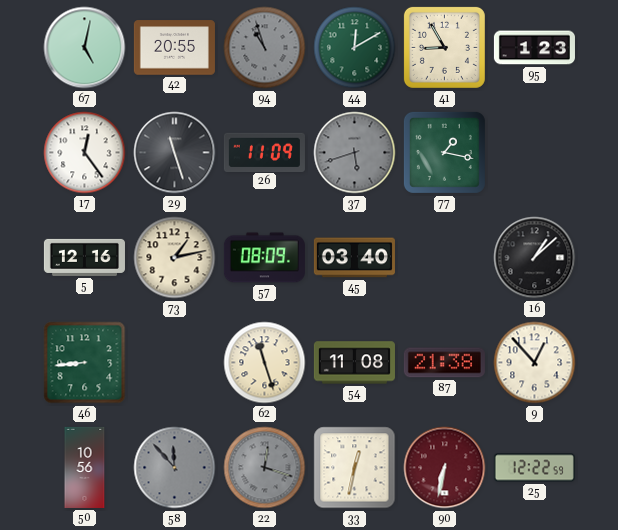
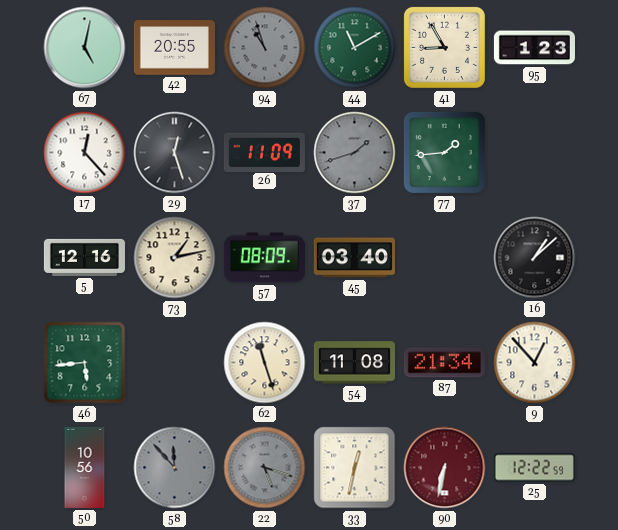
44: 12:10 -> 11:10
17: 12:24 -> 12:23
29: 11:27 -> 12:27
37: 5:42 -> 1:42
77: 1:17 -> 1:44
46: 8:44 -> 5:44
87: 21:38 -> 21:34
22: 12:18 -> 5:18
